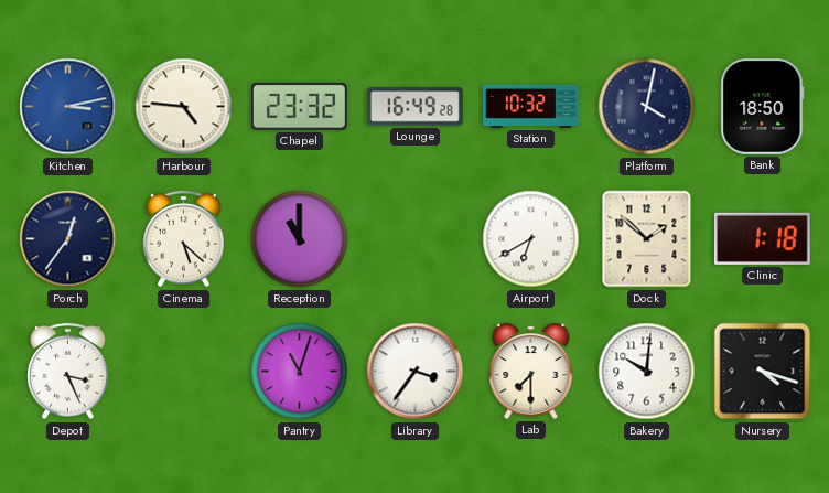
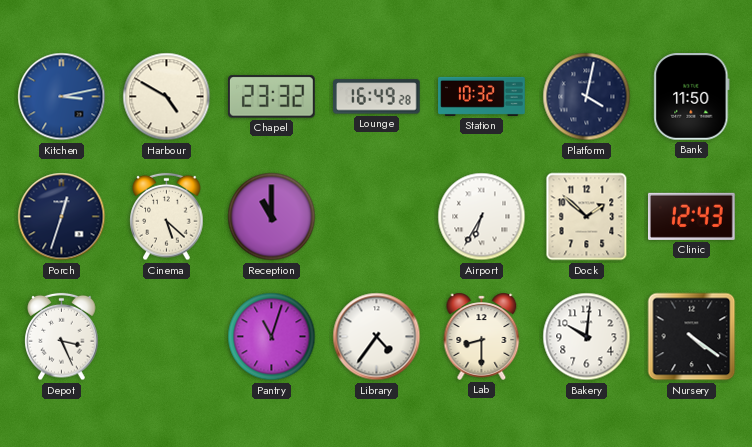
Harbour: 4:46 -> 4:50
Bank: 18:50 -> 11:50
Porch: 12:36 -> 12:33
Airport: 6:40 -> 6:35
Clinic: 1:18 -> 12:43
Library: 3:36 -> 4:36
Lab: 7:30 -> 8:30
Nursery: 4:18 -> 4:21
